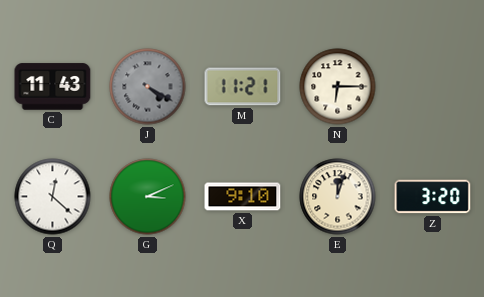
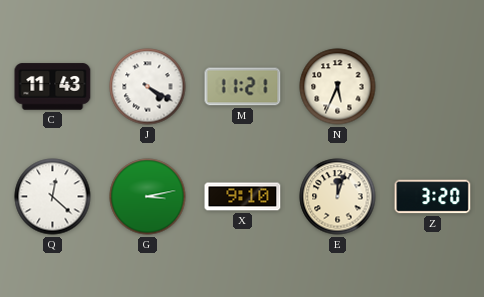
J dial: grey -> white
N: 6:15 -> 5:34
G: 3:11 -> 3:13
